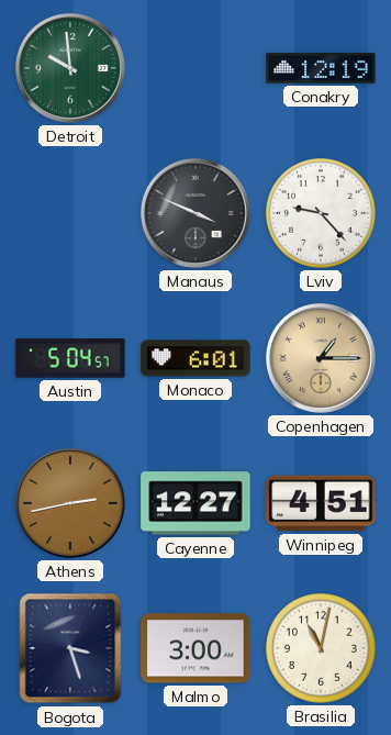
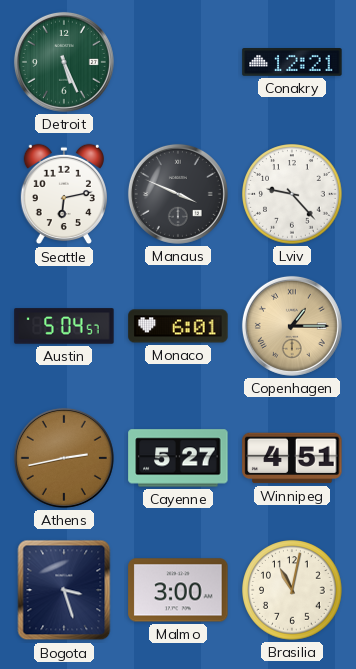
Detroit: 9:59 -> 5:26
Conakry: 12:19 -> 12:21
Seattle: none -> 6:13
Cayenne: 12:27 -> 5:27
